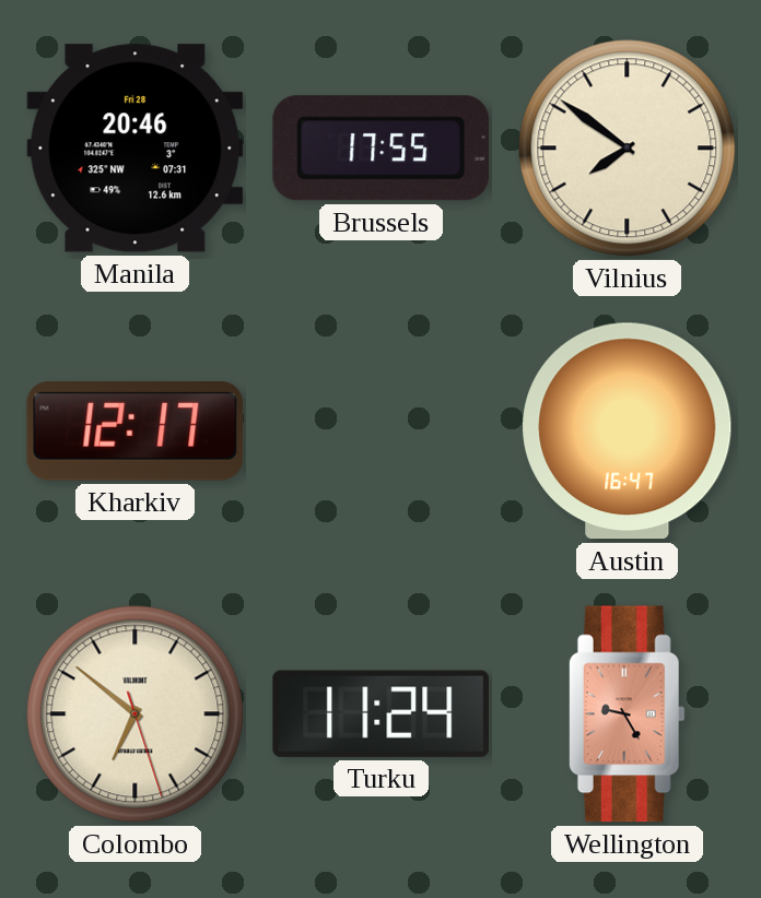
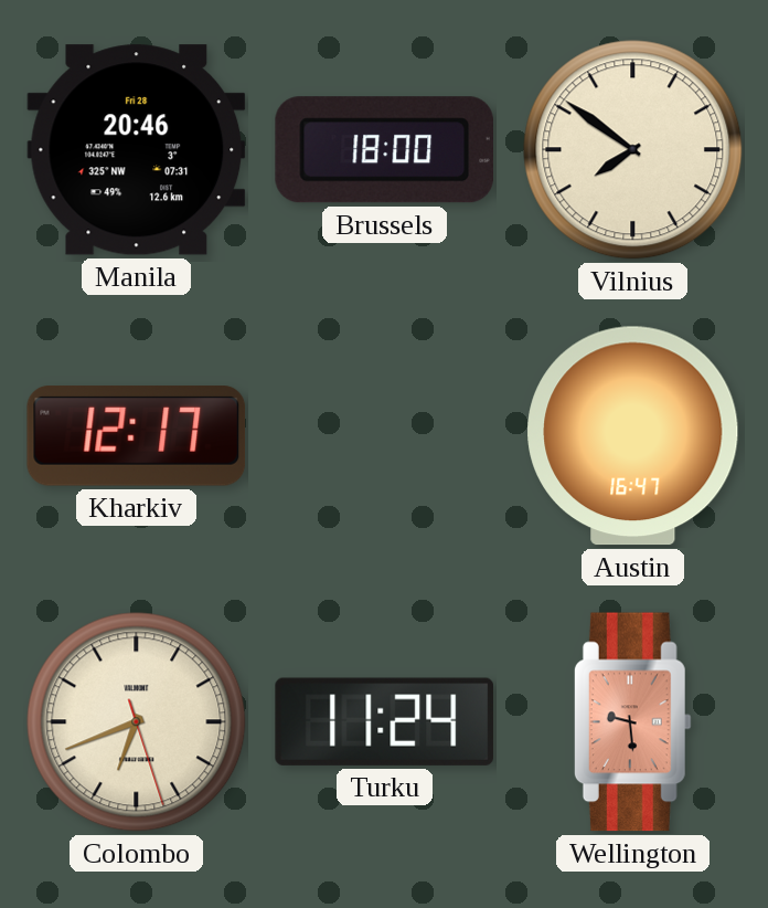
Brussels: 17:55 -> 18:00
Colombo: 6:51 -> 6:41
Wellington: 9:25 -> 9:29
